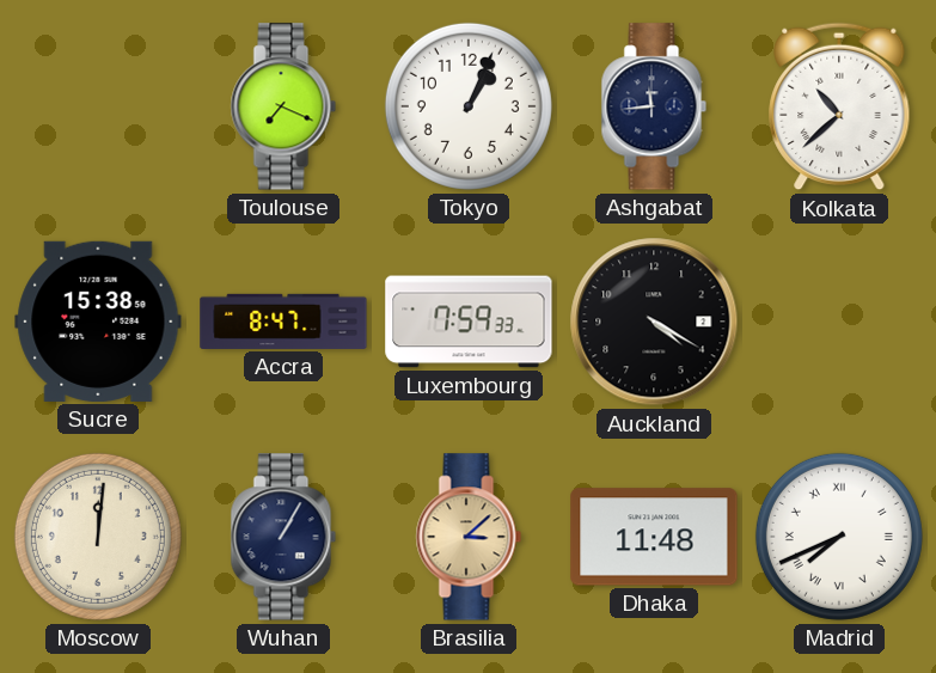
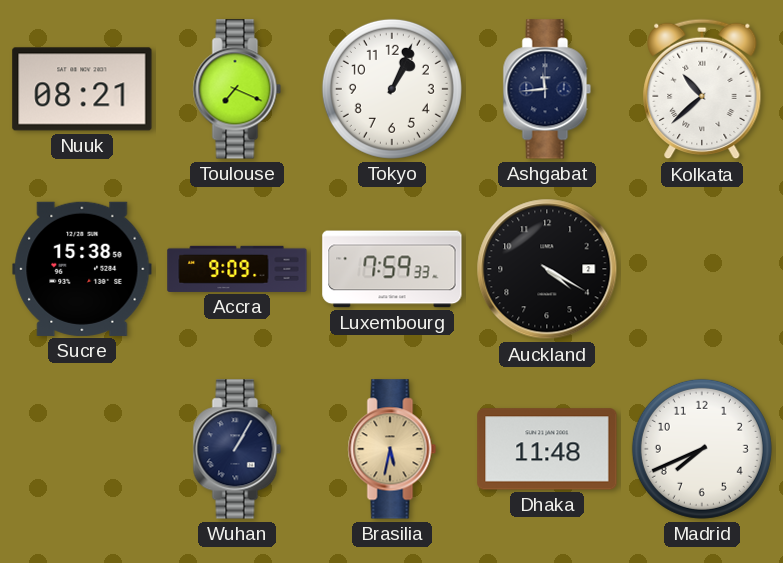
Nuuk: none -> 08:21
Accra: 8:47 -> 9:09
Moscow: 12:01 -> none
Brasilia: 3:08 -> 5:32
Madrid numerals: Roman -> Arabic
